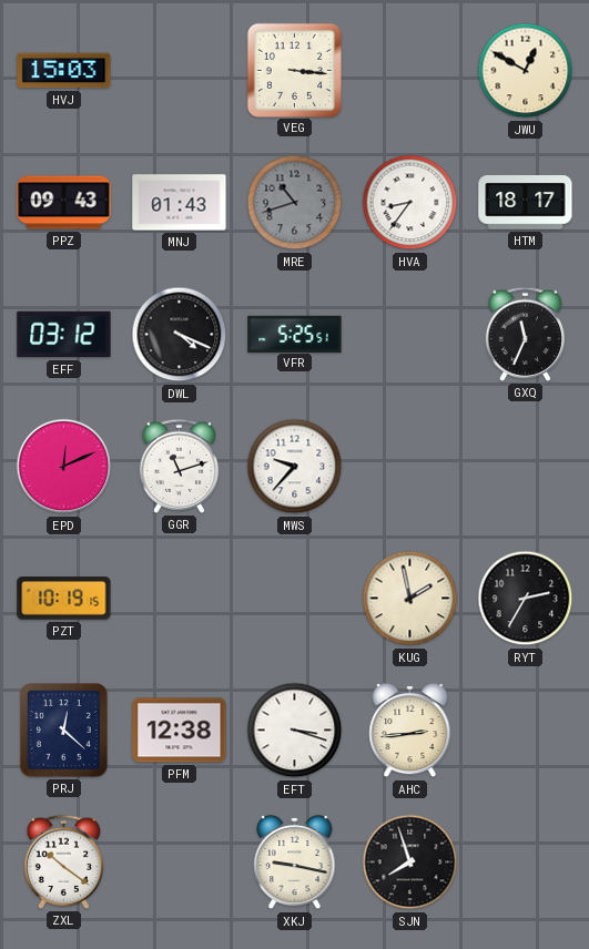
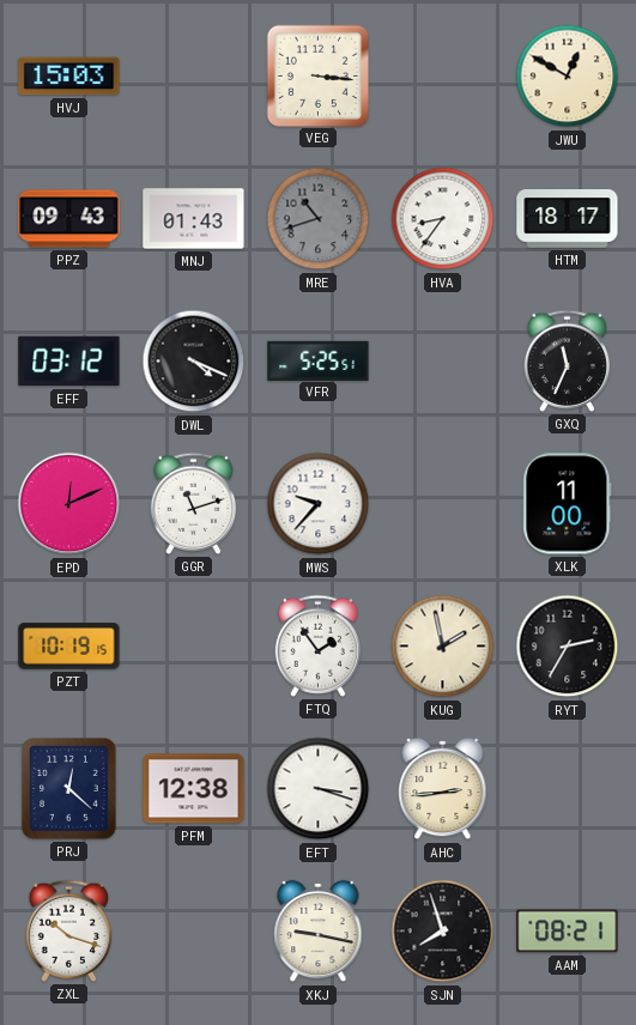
XLK: none -> 11:00
FTQ: none -> 1:54
ZXL: 10:21 -> 10:18
AAM: none -> 08:21
